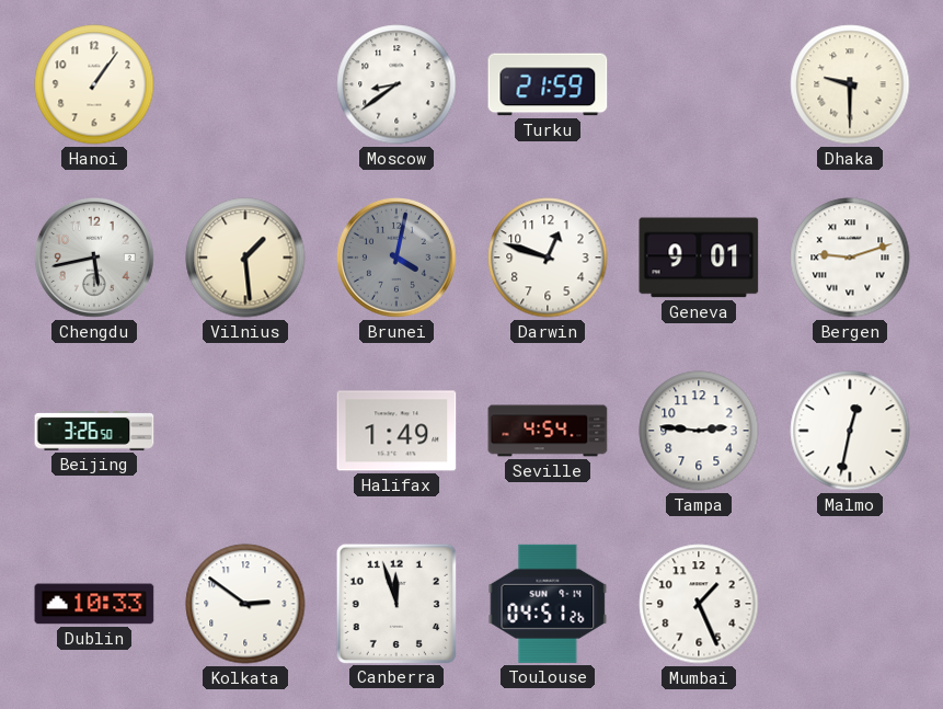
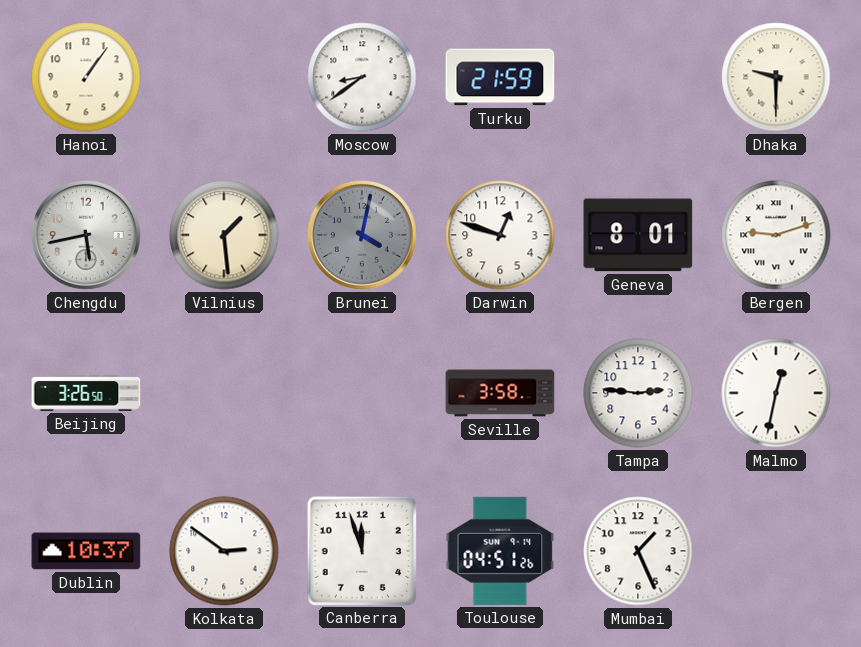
Geneva: 9:01 -> 8:01
Halifax: 1:49 -> none
Seville: 4:54 -> 3:58
Dublin: 10:33 -> 10:37
